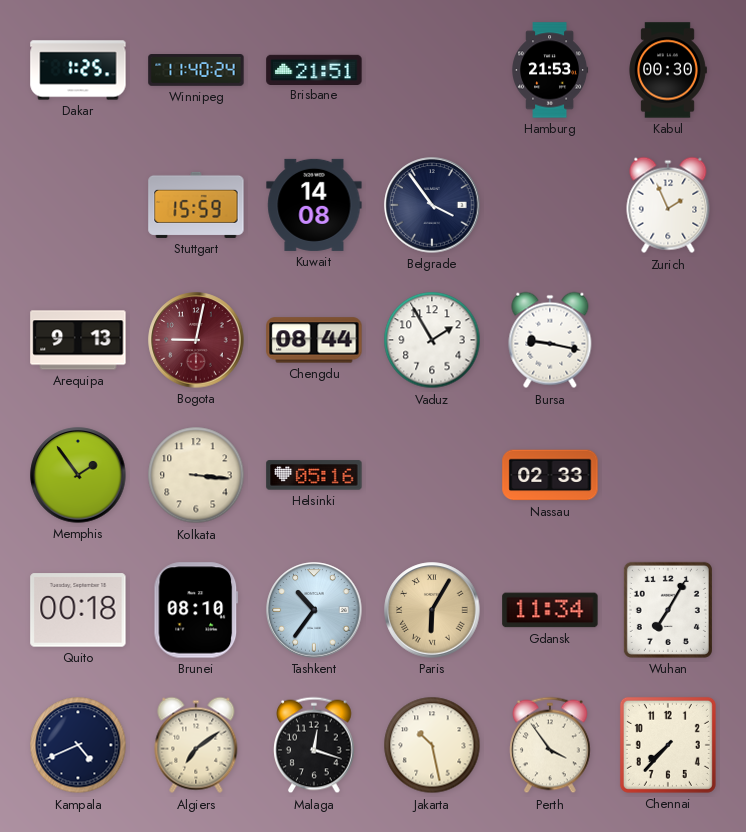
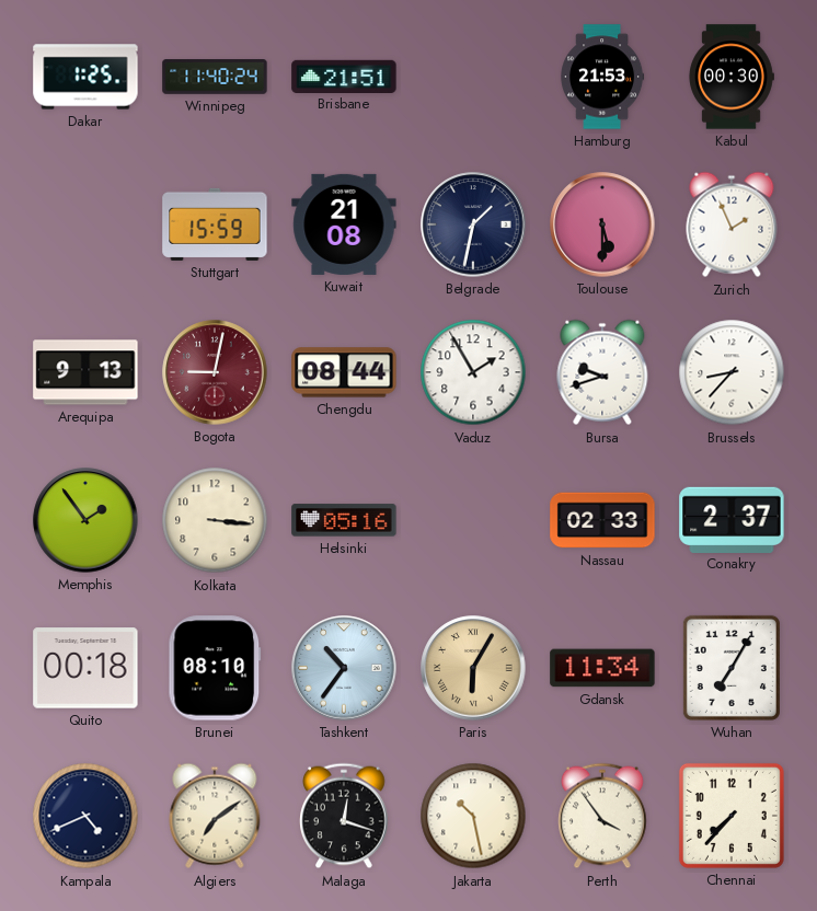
Kuwait: 14:08 -> 21:08
Belgrade: 3:54 -> 1:32
Toulouse: none -> 5:30
Bursa: 9:17 -> 9:42
Brussels: none -> 8:37
Conakry: none -> 2:37
